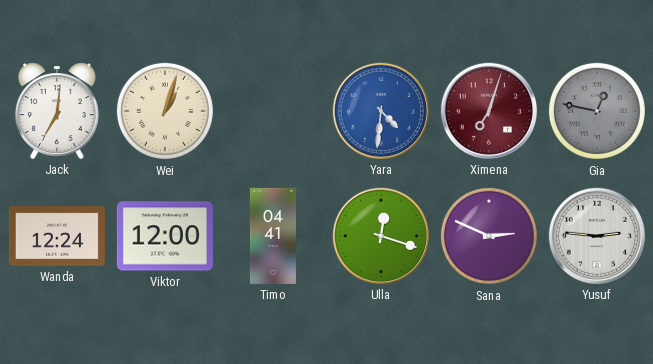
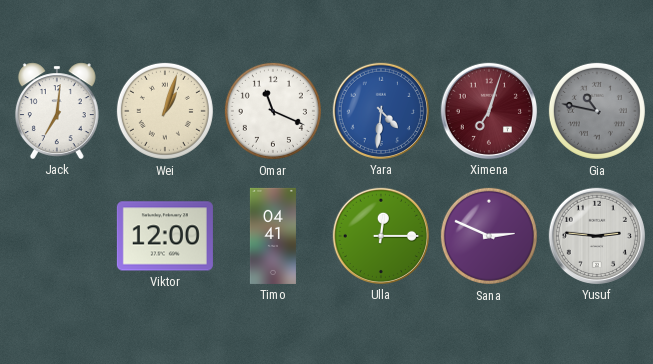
Omar: none -> 11:19
Gia: 12:47 -> 10:47
Wanda: 12:24 -> none
Ulla: 12:18 -> 12:15
